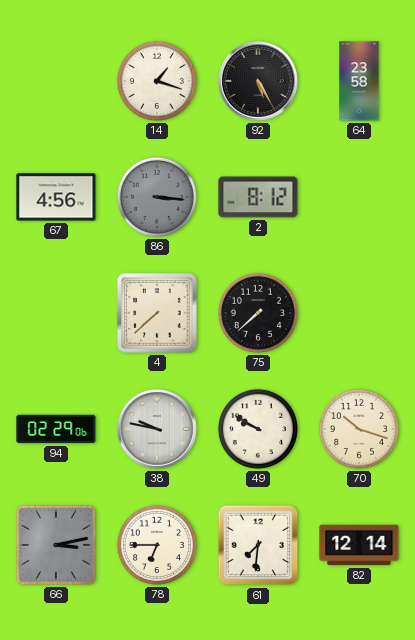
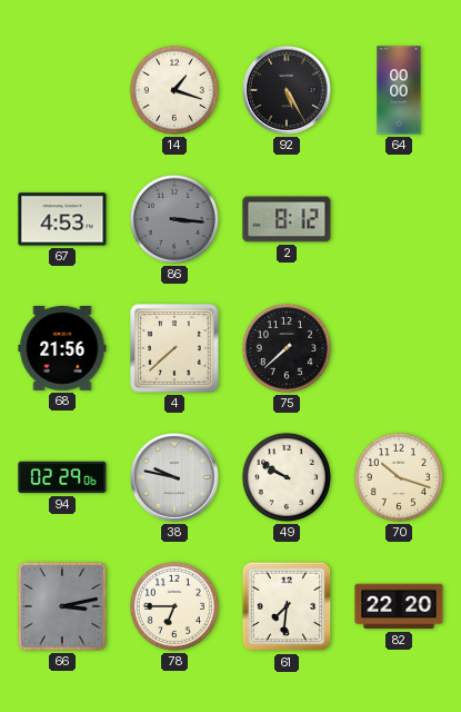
64: 23:58 -> 00:00
67: 4:56 -> 4:53
68: none -> 21:56
82: 12:14 -> 22:20
